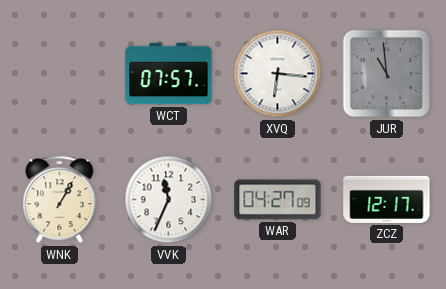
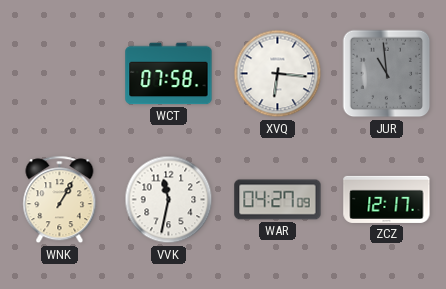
WCT: 07:57 -> 07:58
VVK: 11:34 -> 11:32
